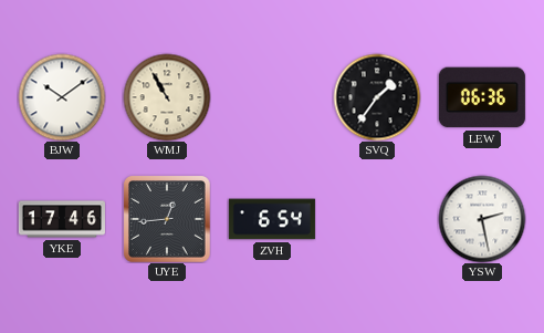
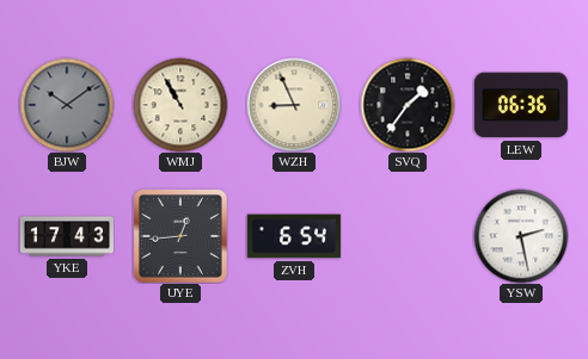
BJW dial: white -> grey
WZH: none -> 8:56
YKE: 17:46 -> 17:43
